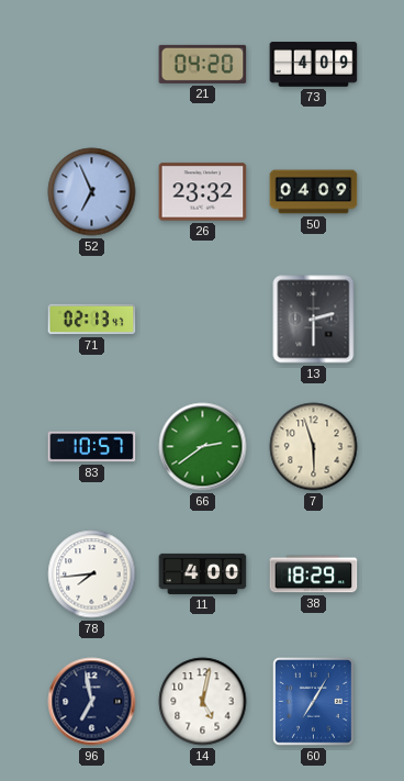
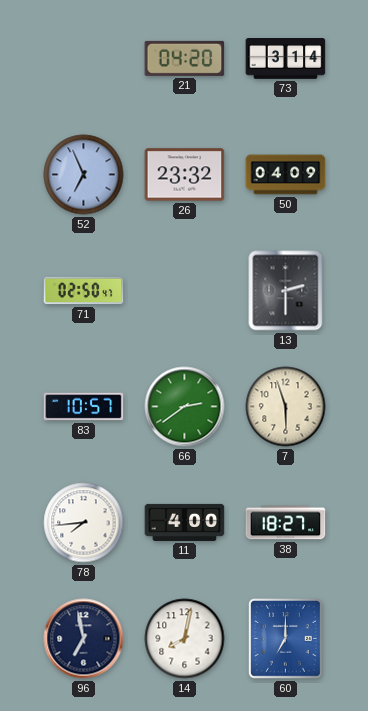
73: 4:09 -> 3:14
71: 02:13 -> 02:50
38: 18:29 -> 18:27
14: 5:02 -> 8:02
60: 7:05 -> 7:00
